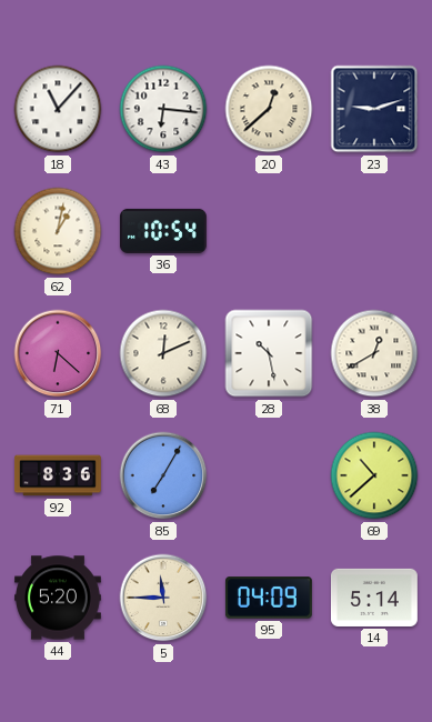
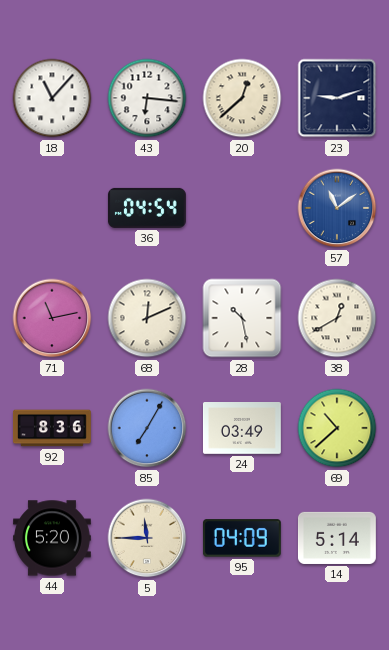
62: 1:02 -> none
36: 10:54 -> 04:54
57: none -> 11:09
71: 6:22 -> 11:13
24: none -> 03:49
